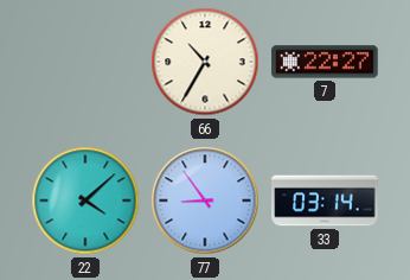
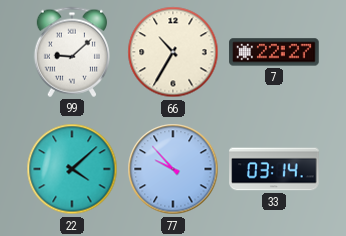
99: none -> 9:08
77: 8:54 -> 9:53
